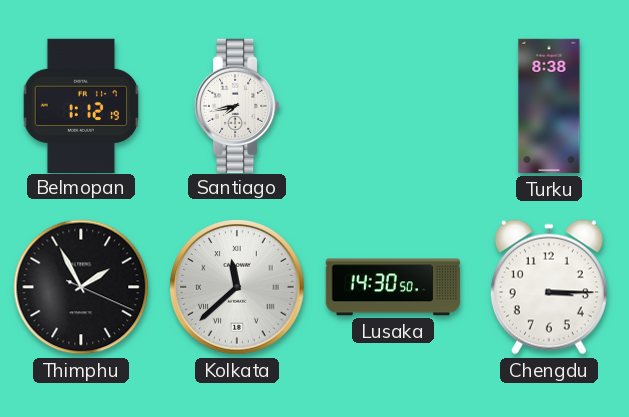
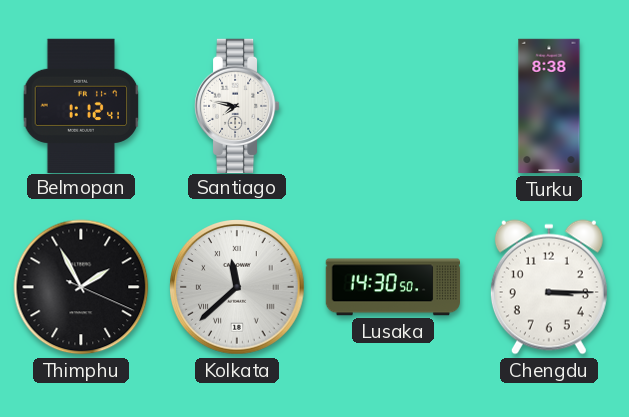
Belmopan: 1:12:19 -> 1:12:41
Santiago: 7:43 -> 7:47
